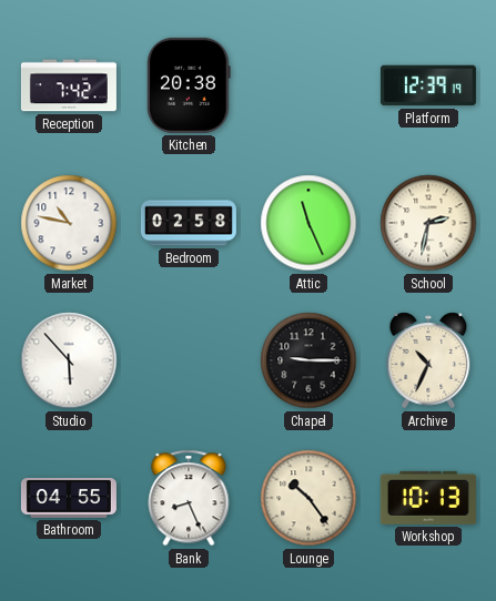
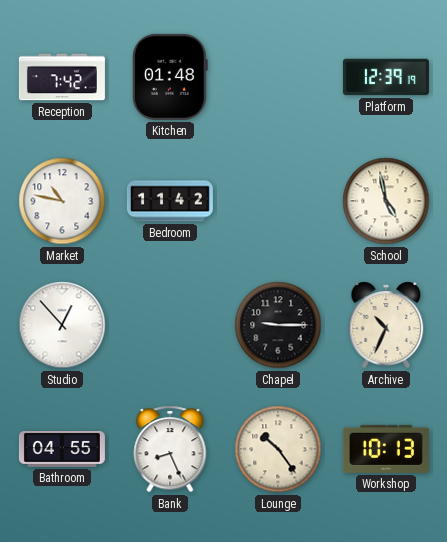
Kitchen: 20:38 -> 01:48
Bedroom: 02:58 -> 11:42
Attic: 11:26 -> none
School: 2:32 -> 4:58
Studio: 5:53 -> 12:53
